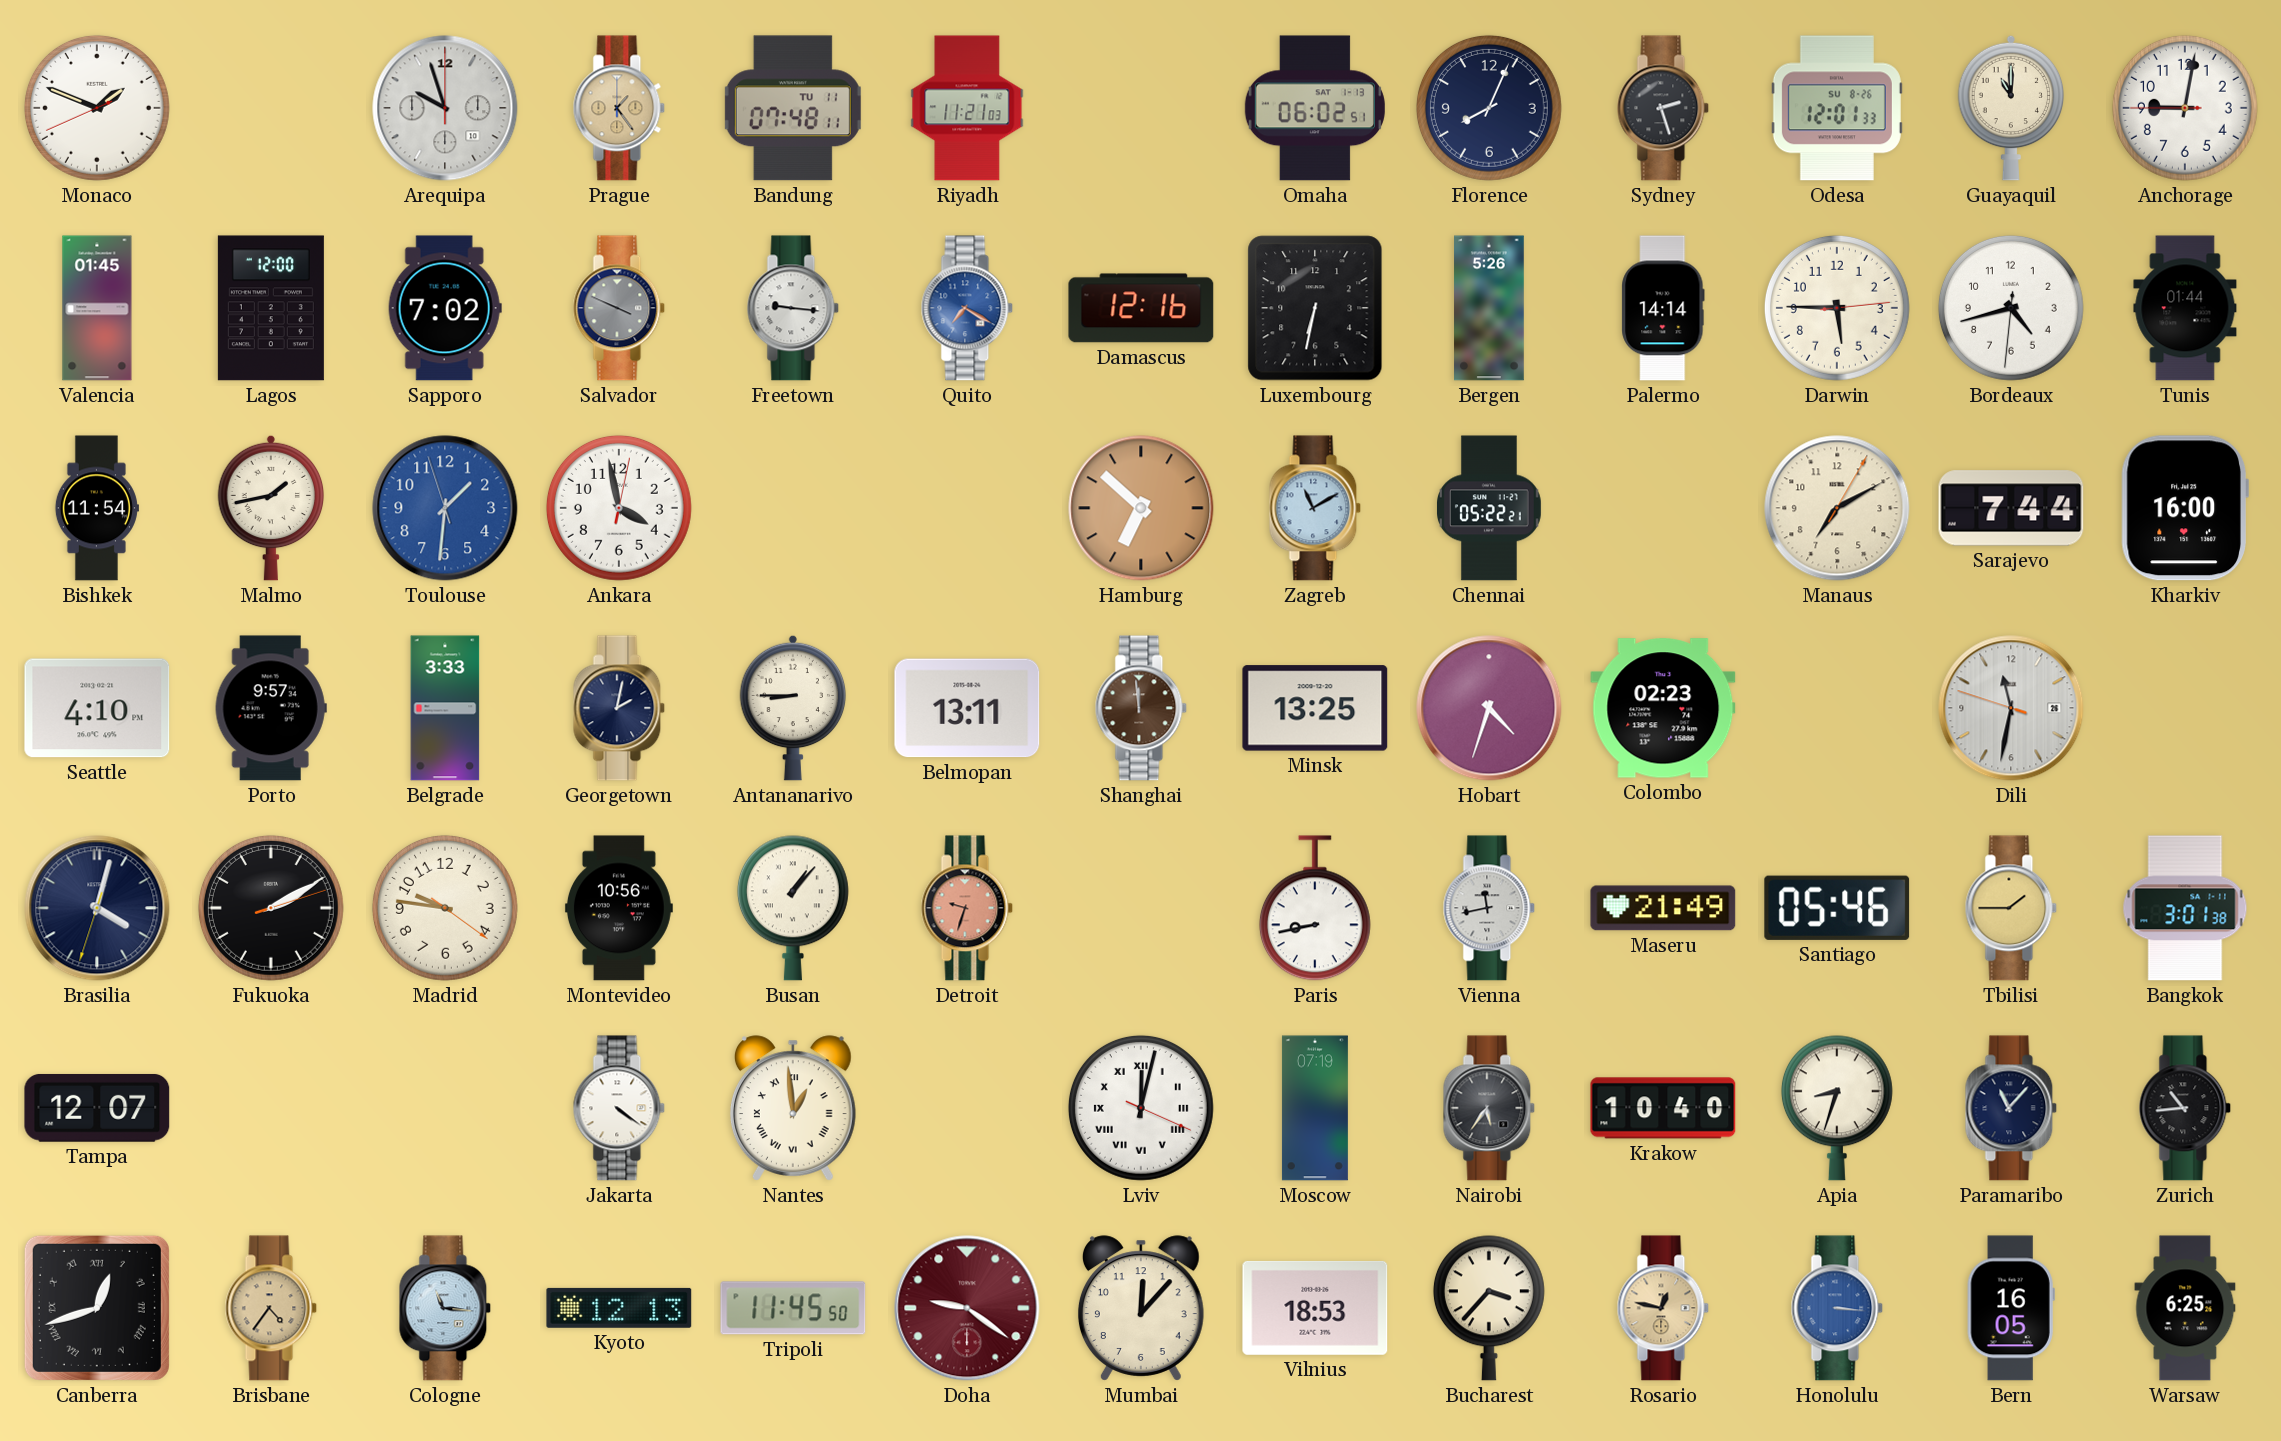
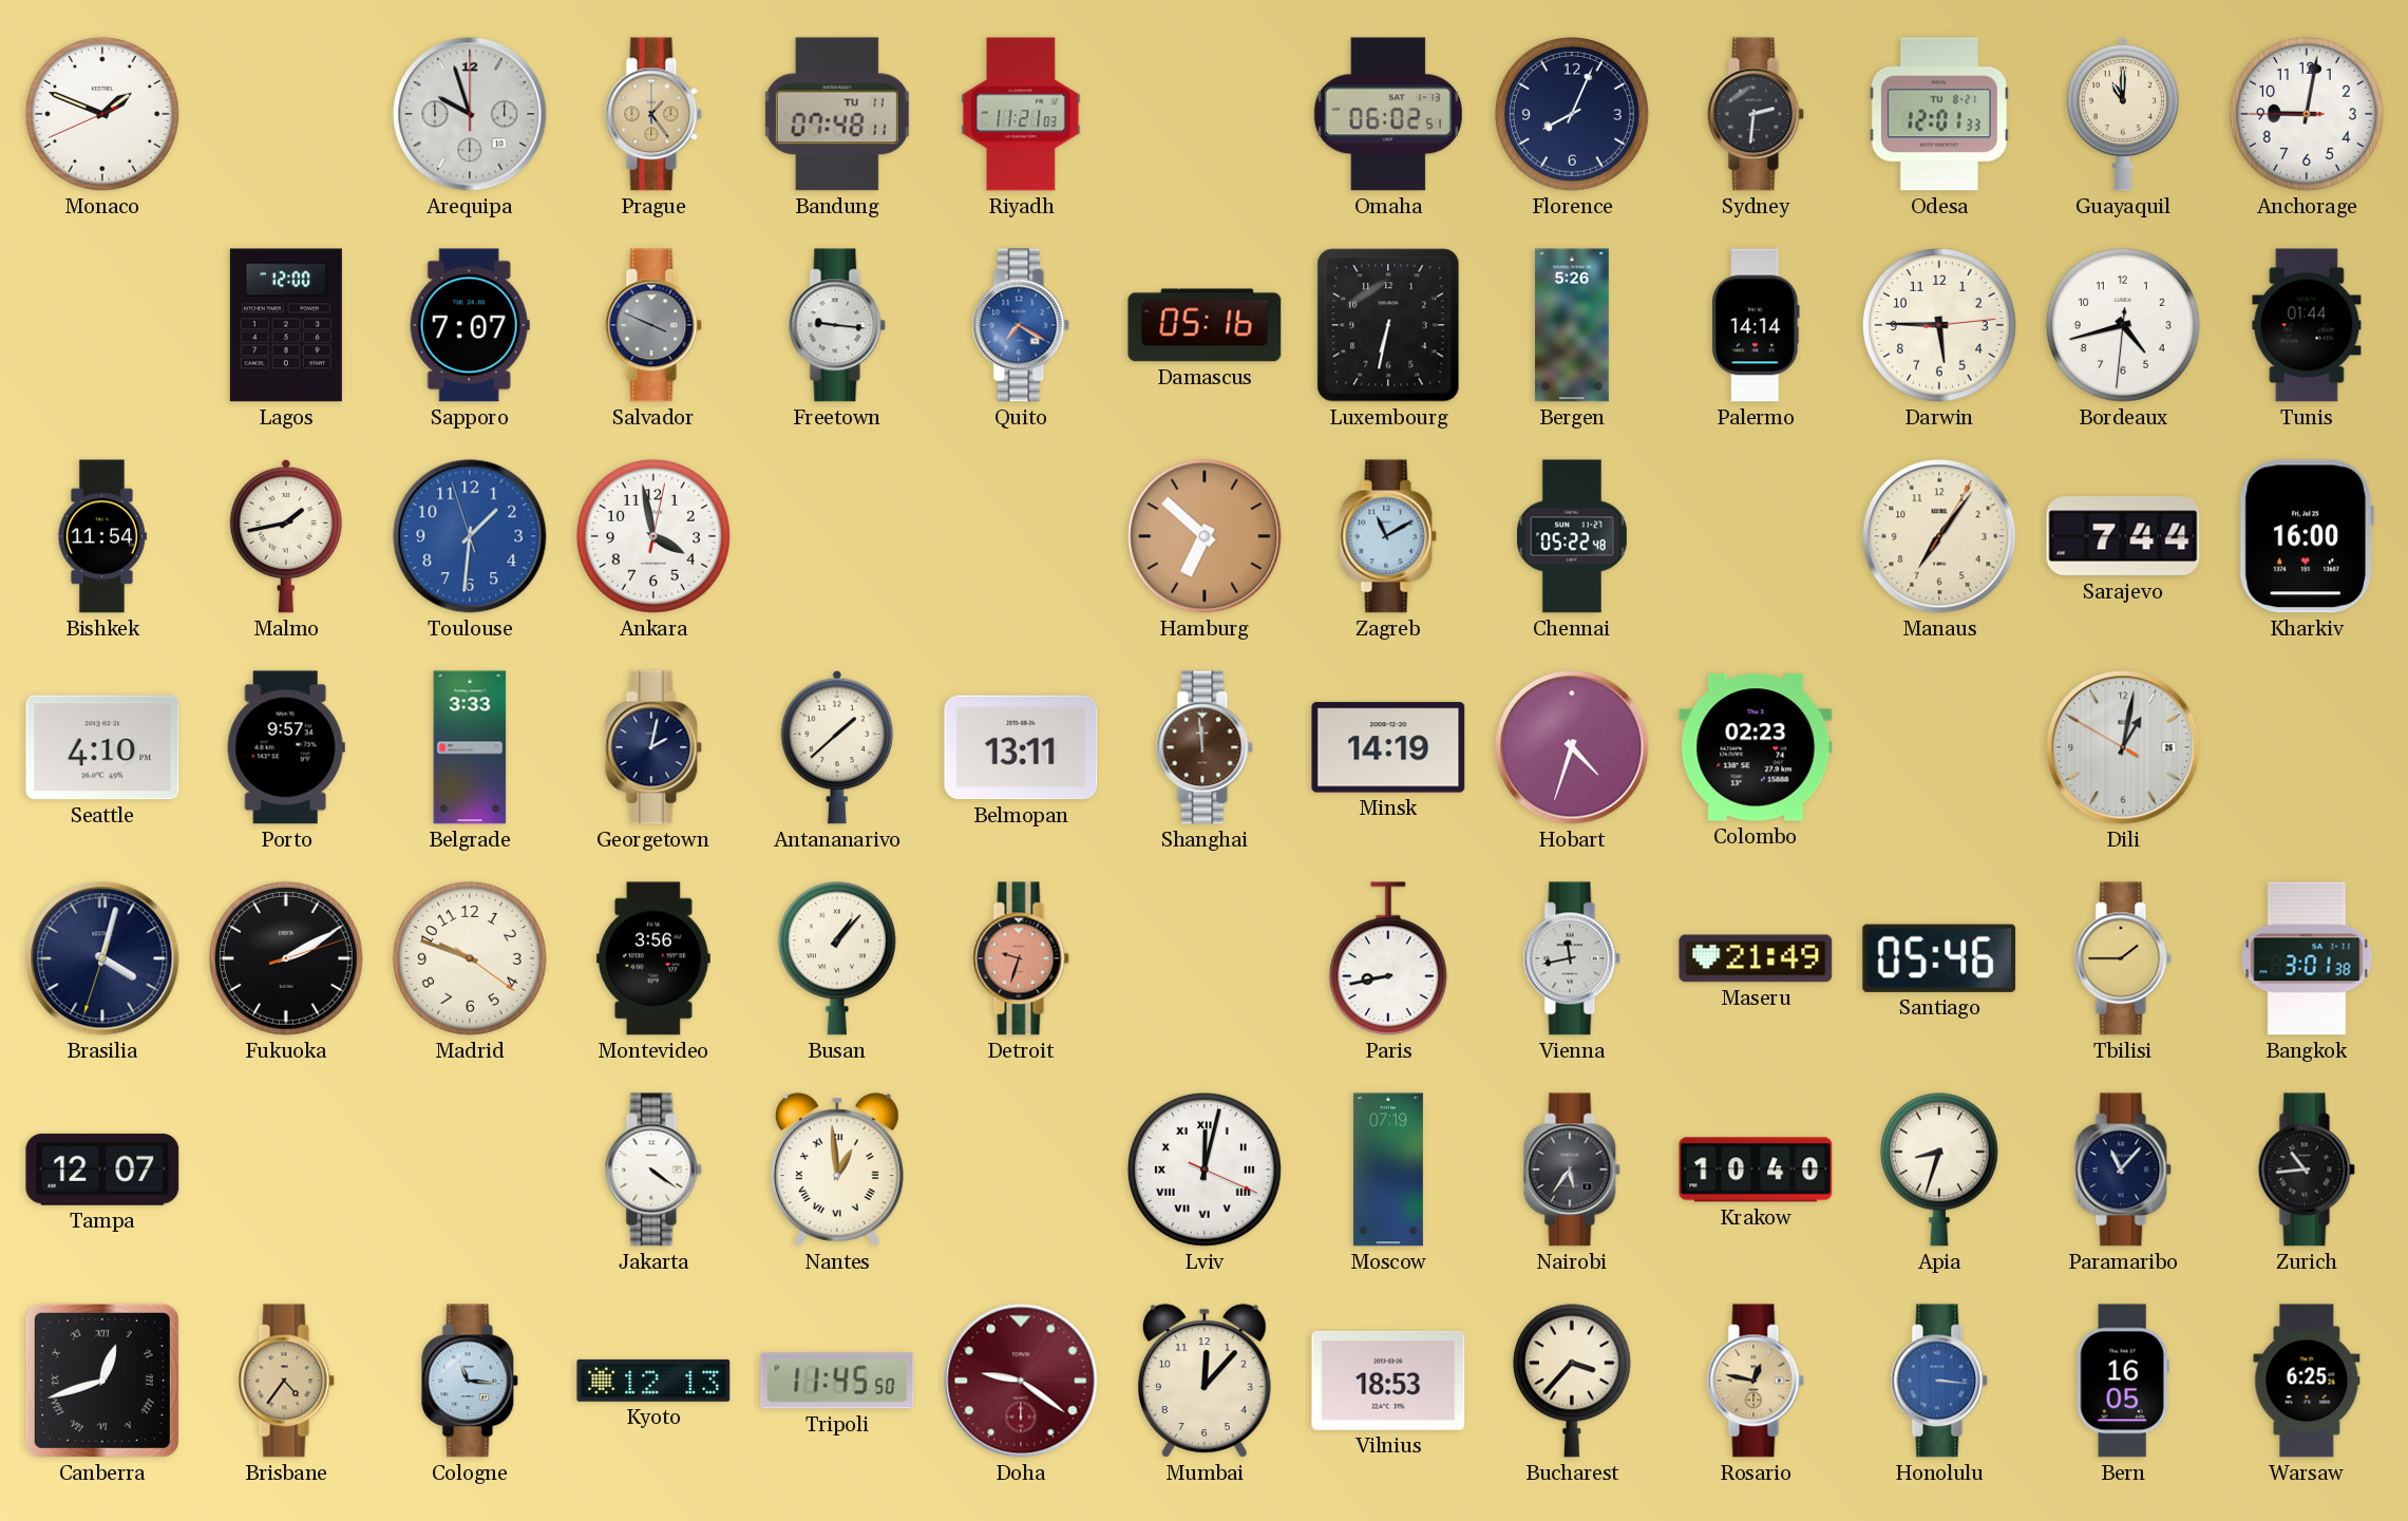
Sydney: 2:27 -> 2:31
Odesa date: SU 8-26 -> TU 8-21
Valencia: 01:45 -> none
Sapporo: 7:02 -> 7:07
Damascus: 12:16 -> 05:16
Chennai: 05:22:21 -> 05:22:48
Manaus: 7:10 -> 7:06
Antananarivo: 8:45 -> 1:38
Minsk: 13:25 -> 14:19
Dili: 11:31 -> 1:01
Madrid: 9:46 -> 9:48
Montevideo: 10:56 -> 3:56
